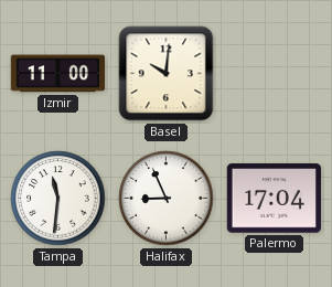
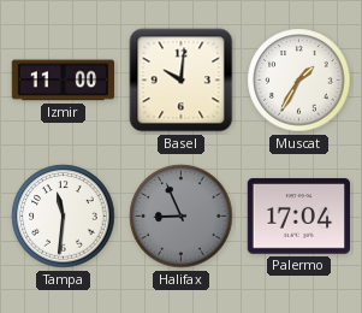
Muscat: none -> 1:35
Halifax dial: white -> grey
